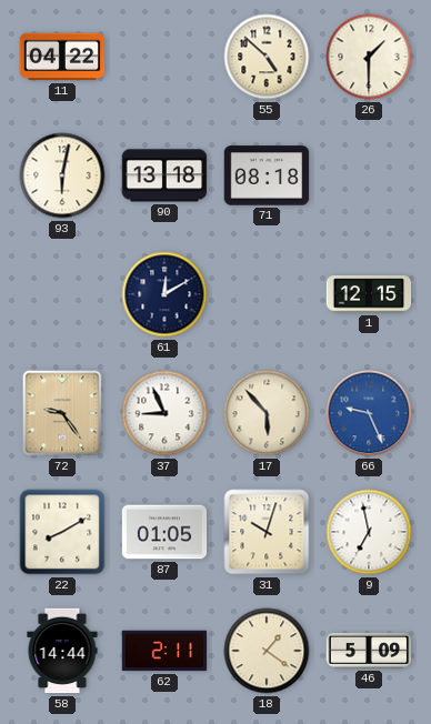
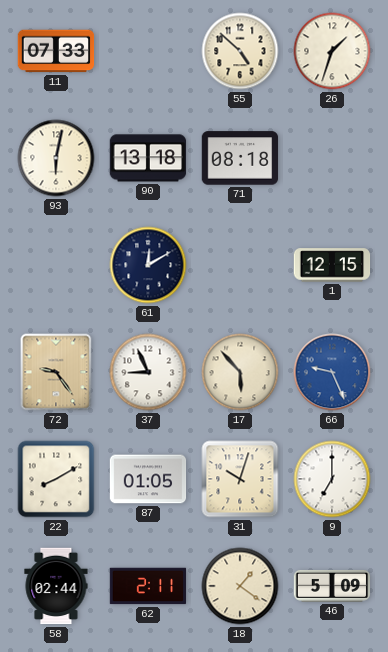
11: 04:22 -> 07:33
26: 1:30 -> 1:33
9: 6:58 -> 7:00
58: 14:44 -> 02:44
